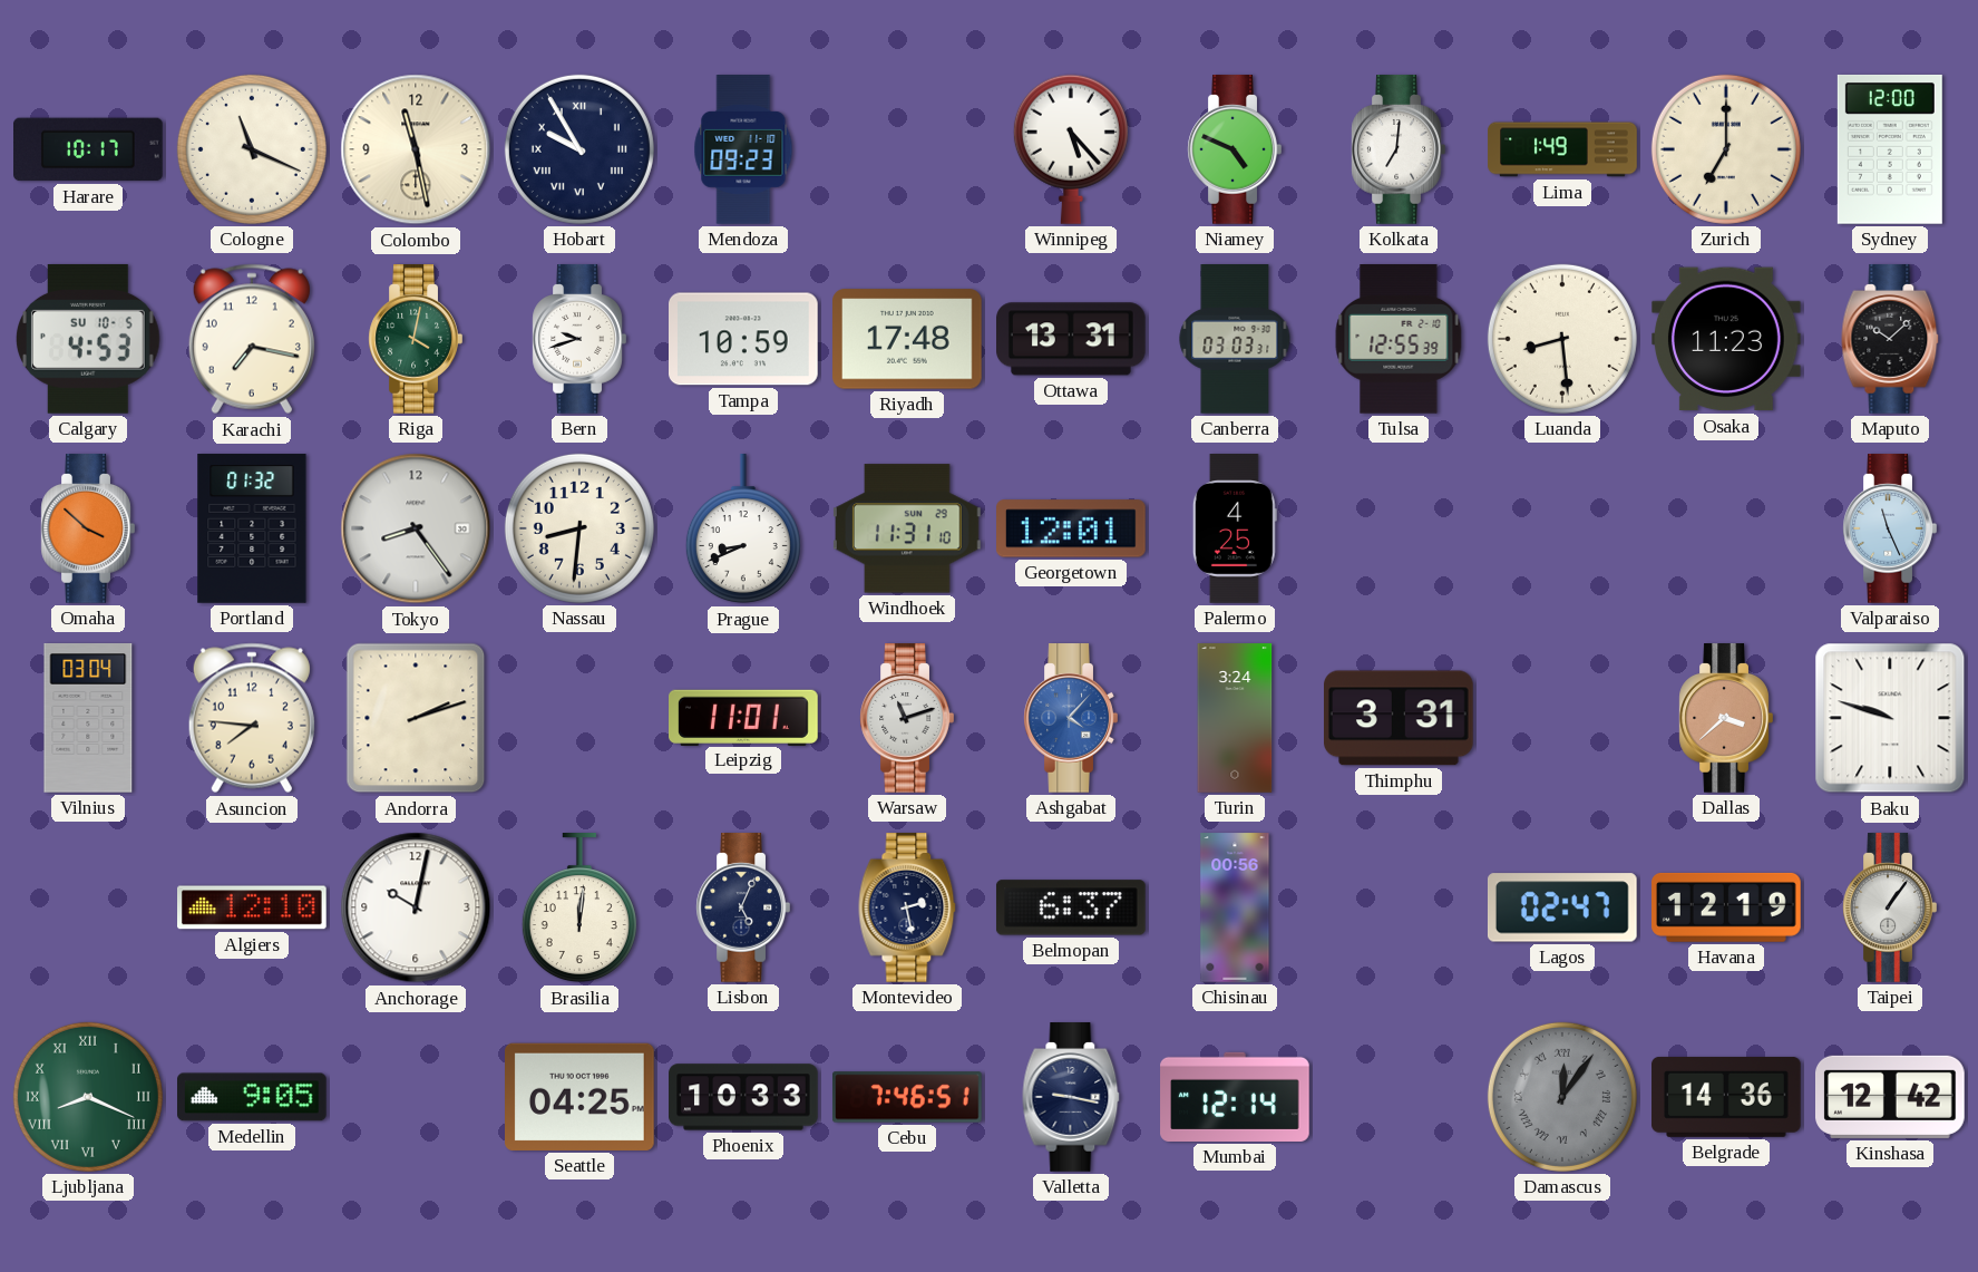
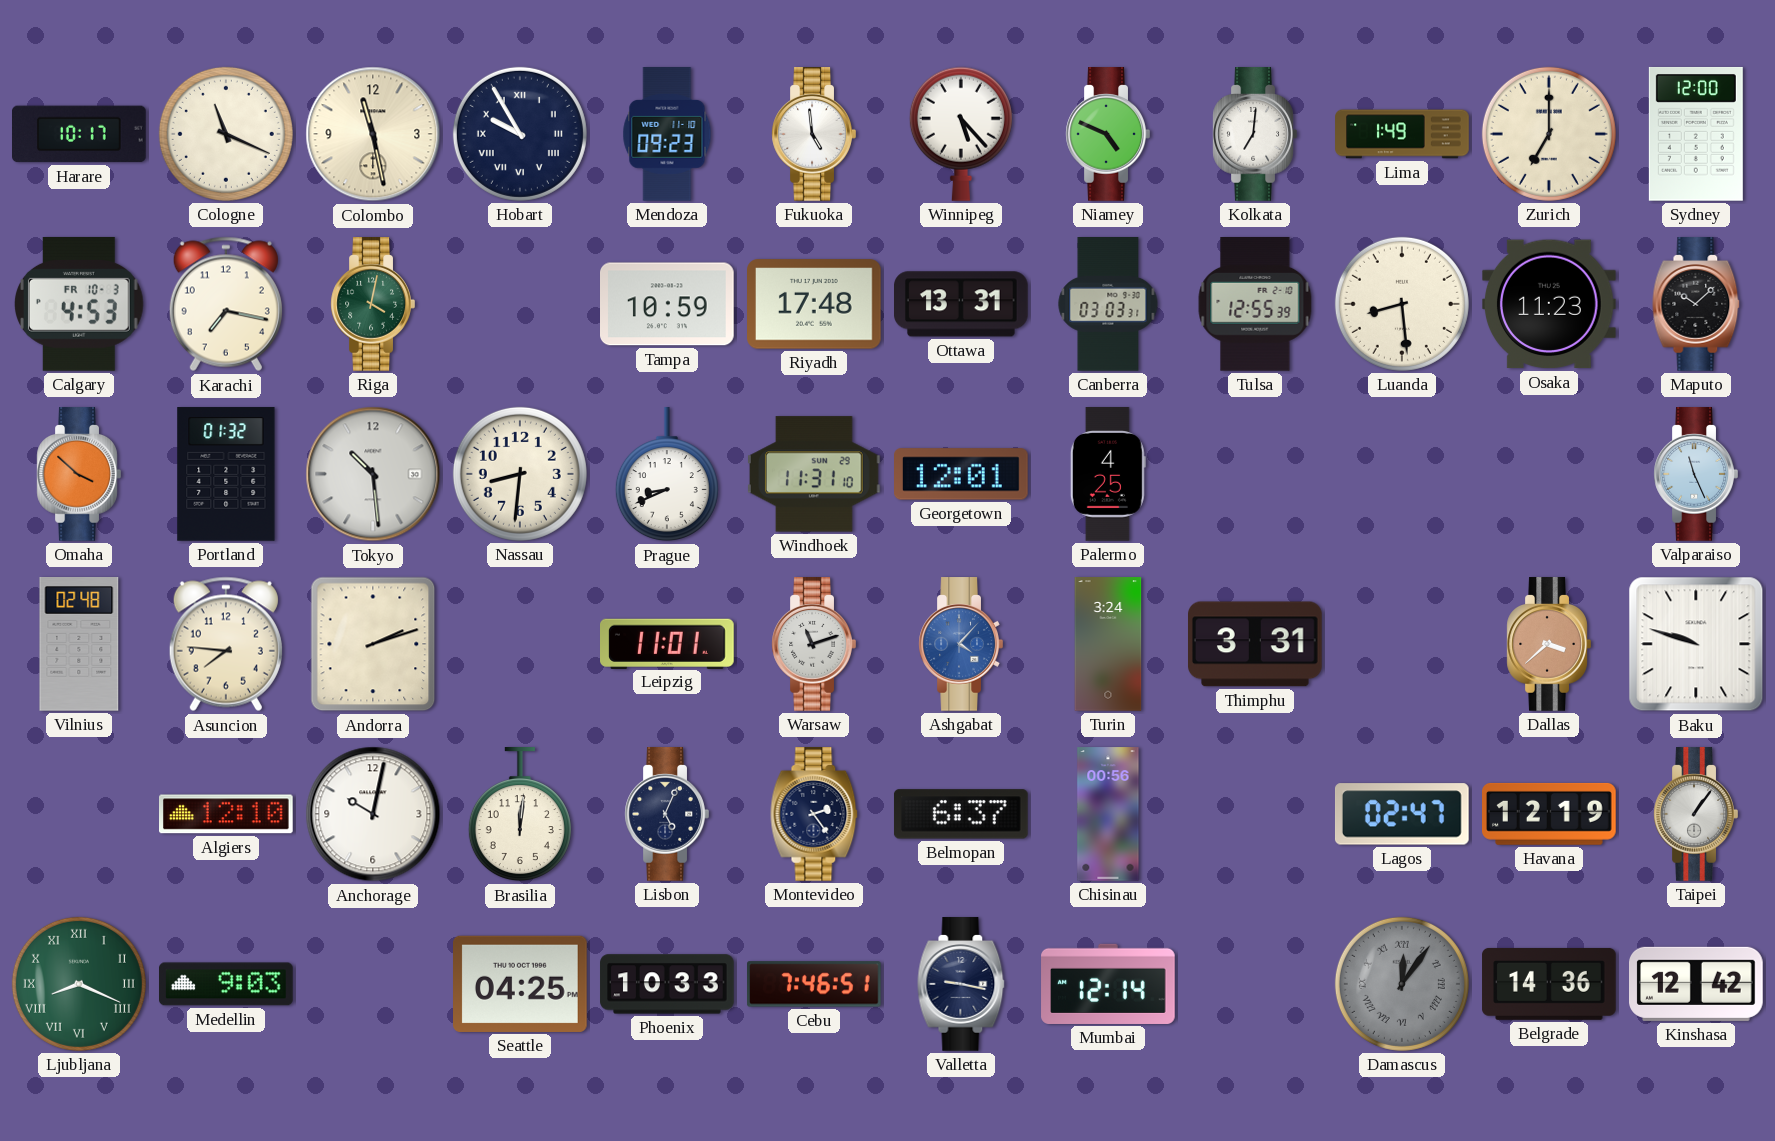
Fukuoka: none -> 4:59
Calgary date: SU 10-5 -> FR 10-3
Bern: 9:42 -> none
Tokyo: 8:24 -> 10:29
Vilnius: 03:04 -> 02:48
Montevideo: 2:28 -> 2:24
Medellin: 9:05 -> 9:03
